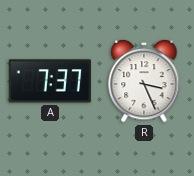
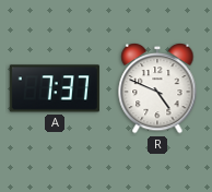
R: 3:26 -> 4:49
